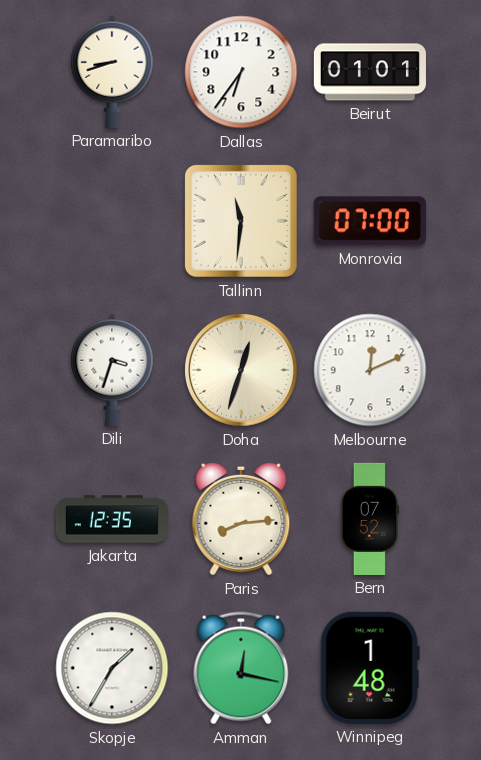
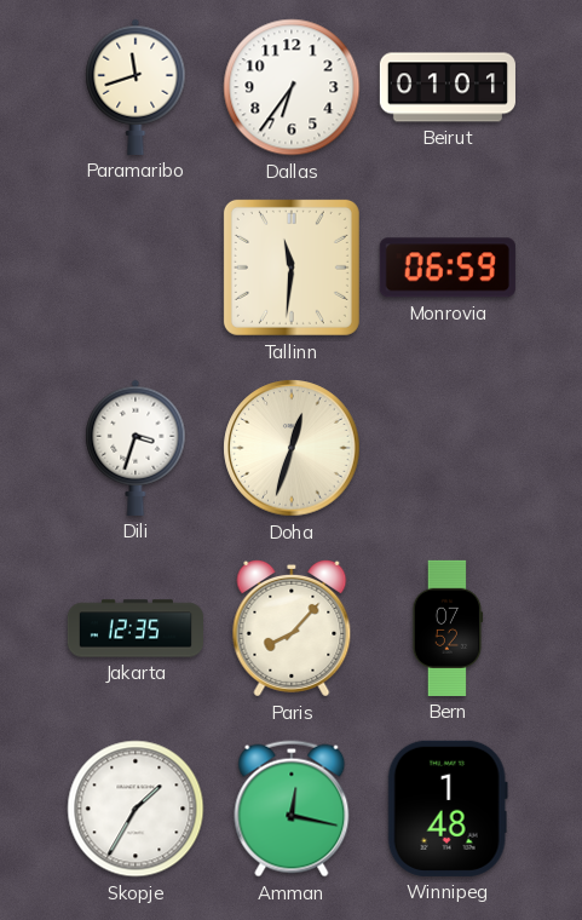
Paramaribo: 8:42 -> 11:42
Monrovia: 07:00 -> 06:59
Melbourne: 12:11 -> none
Paris: 8:14 -> 8:07
